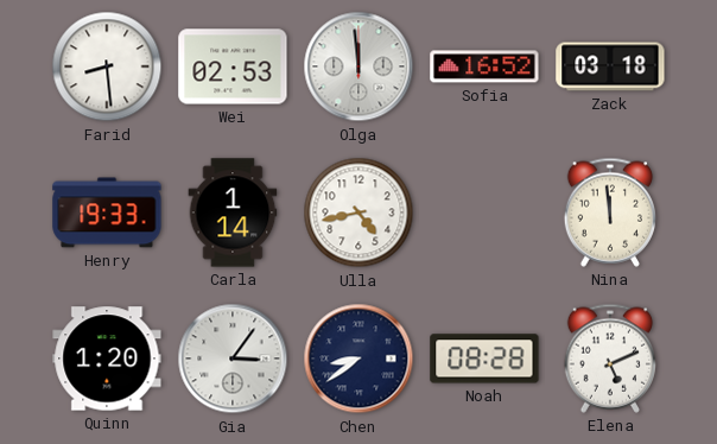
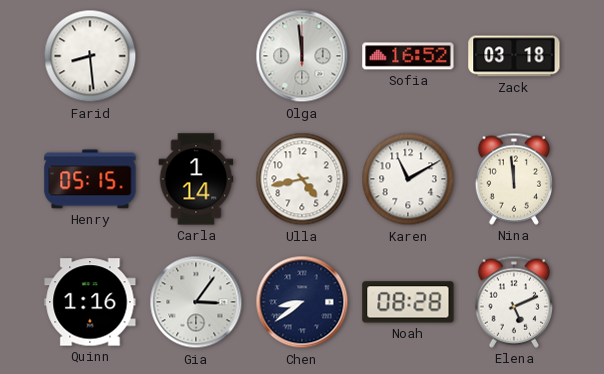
Wei: 02:53 -> none
Henry: 19:33 -> 05:15
Karen: none -> 11:10
Quinn: 1:20 -> 1:16
